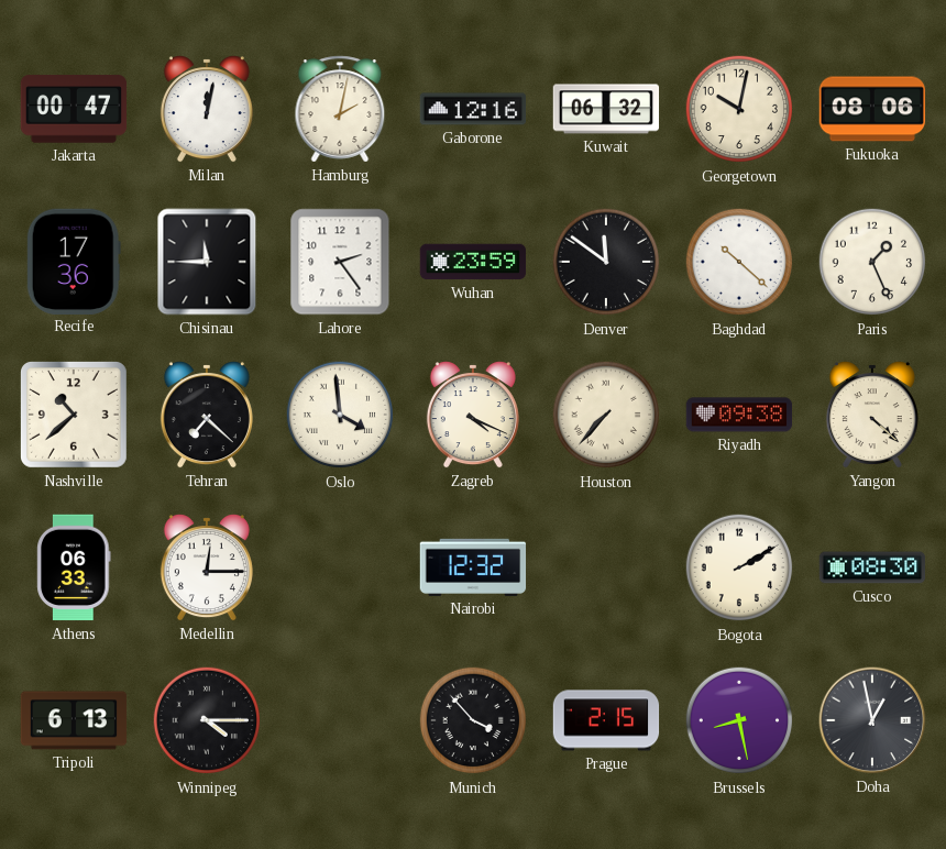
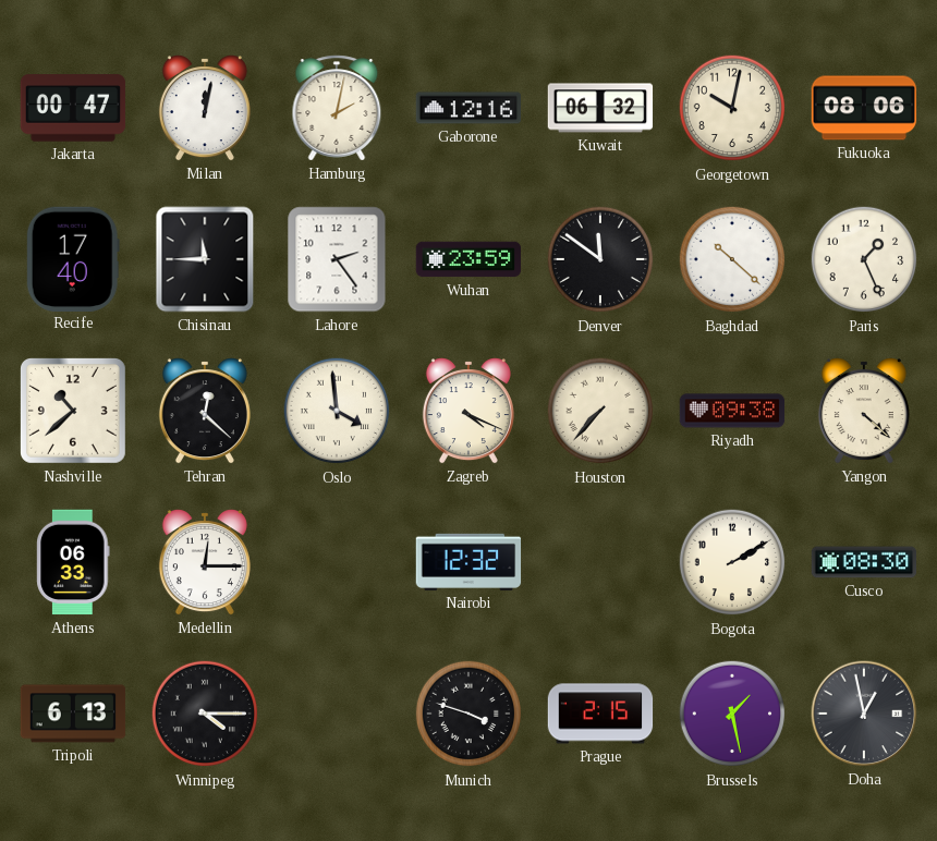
Recife: 17:36 -> 17:40
Tehran: 7:22 -> 12:22
Munich: 3:53 -> 3:48
Brussels: 8:28 -> 1:28
